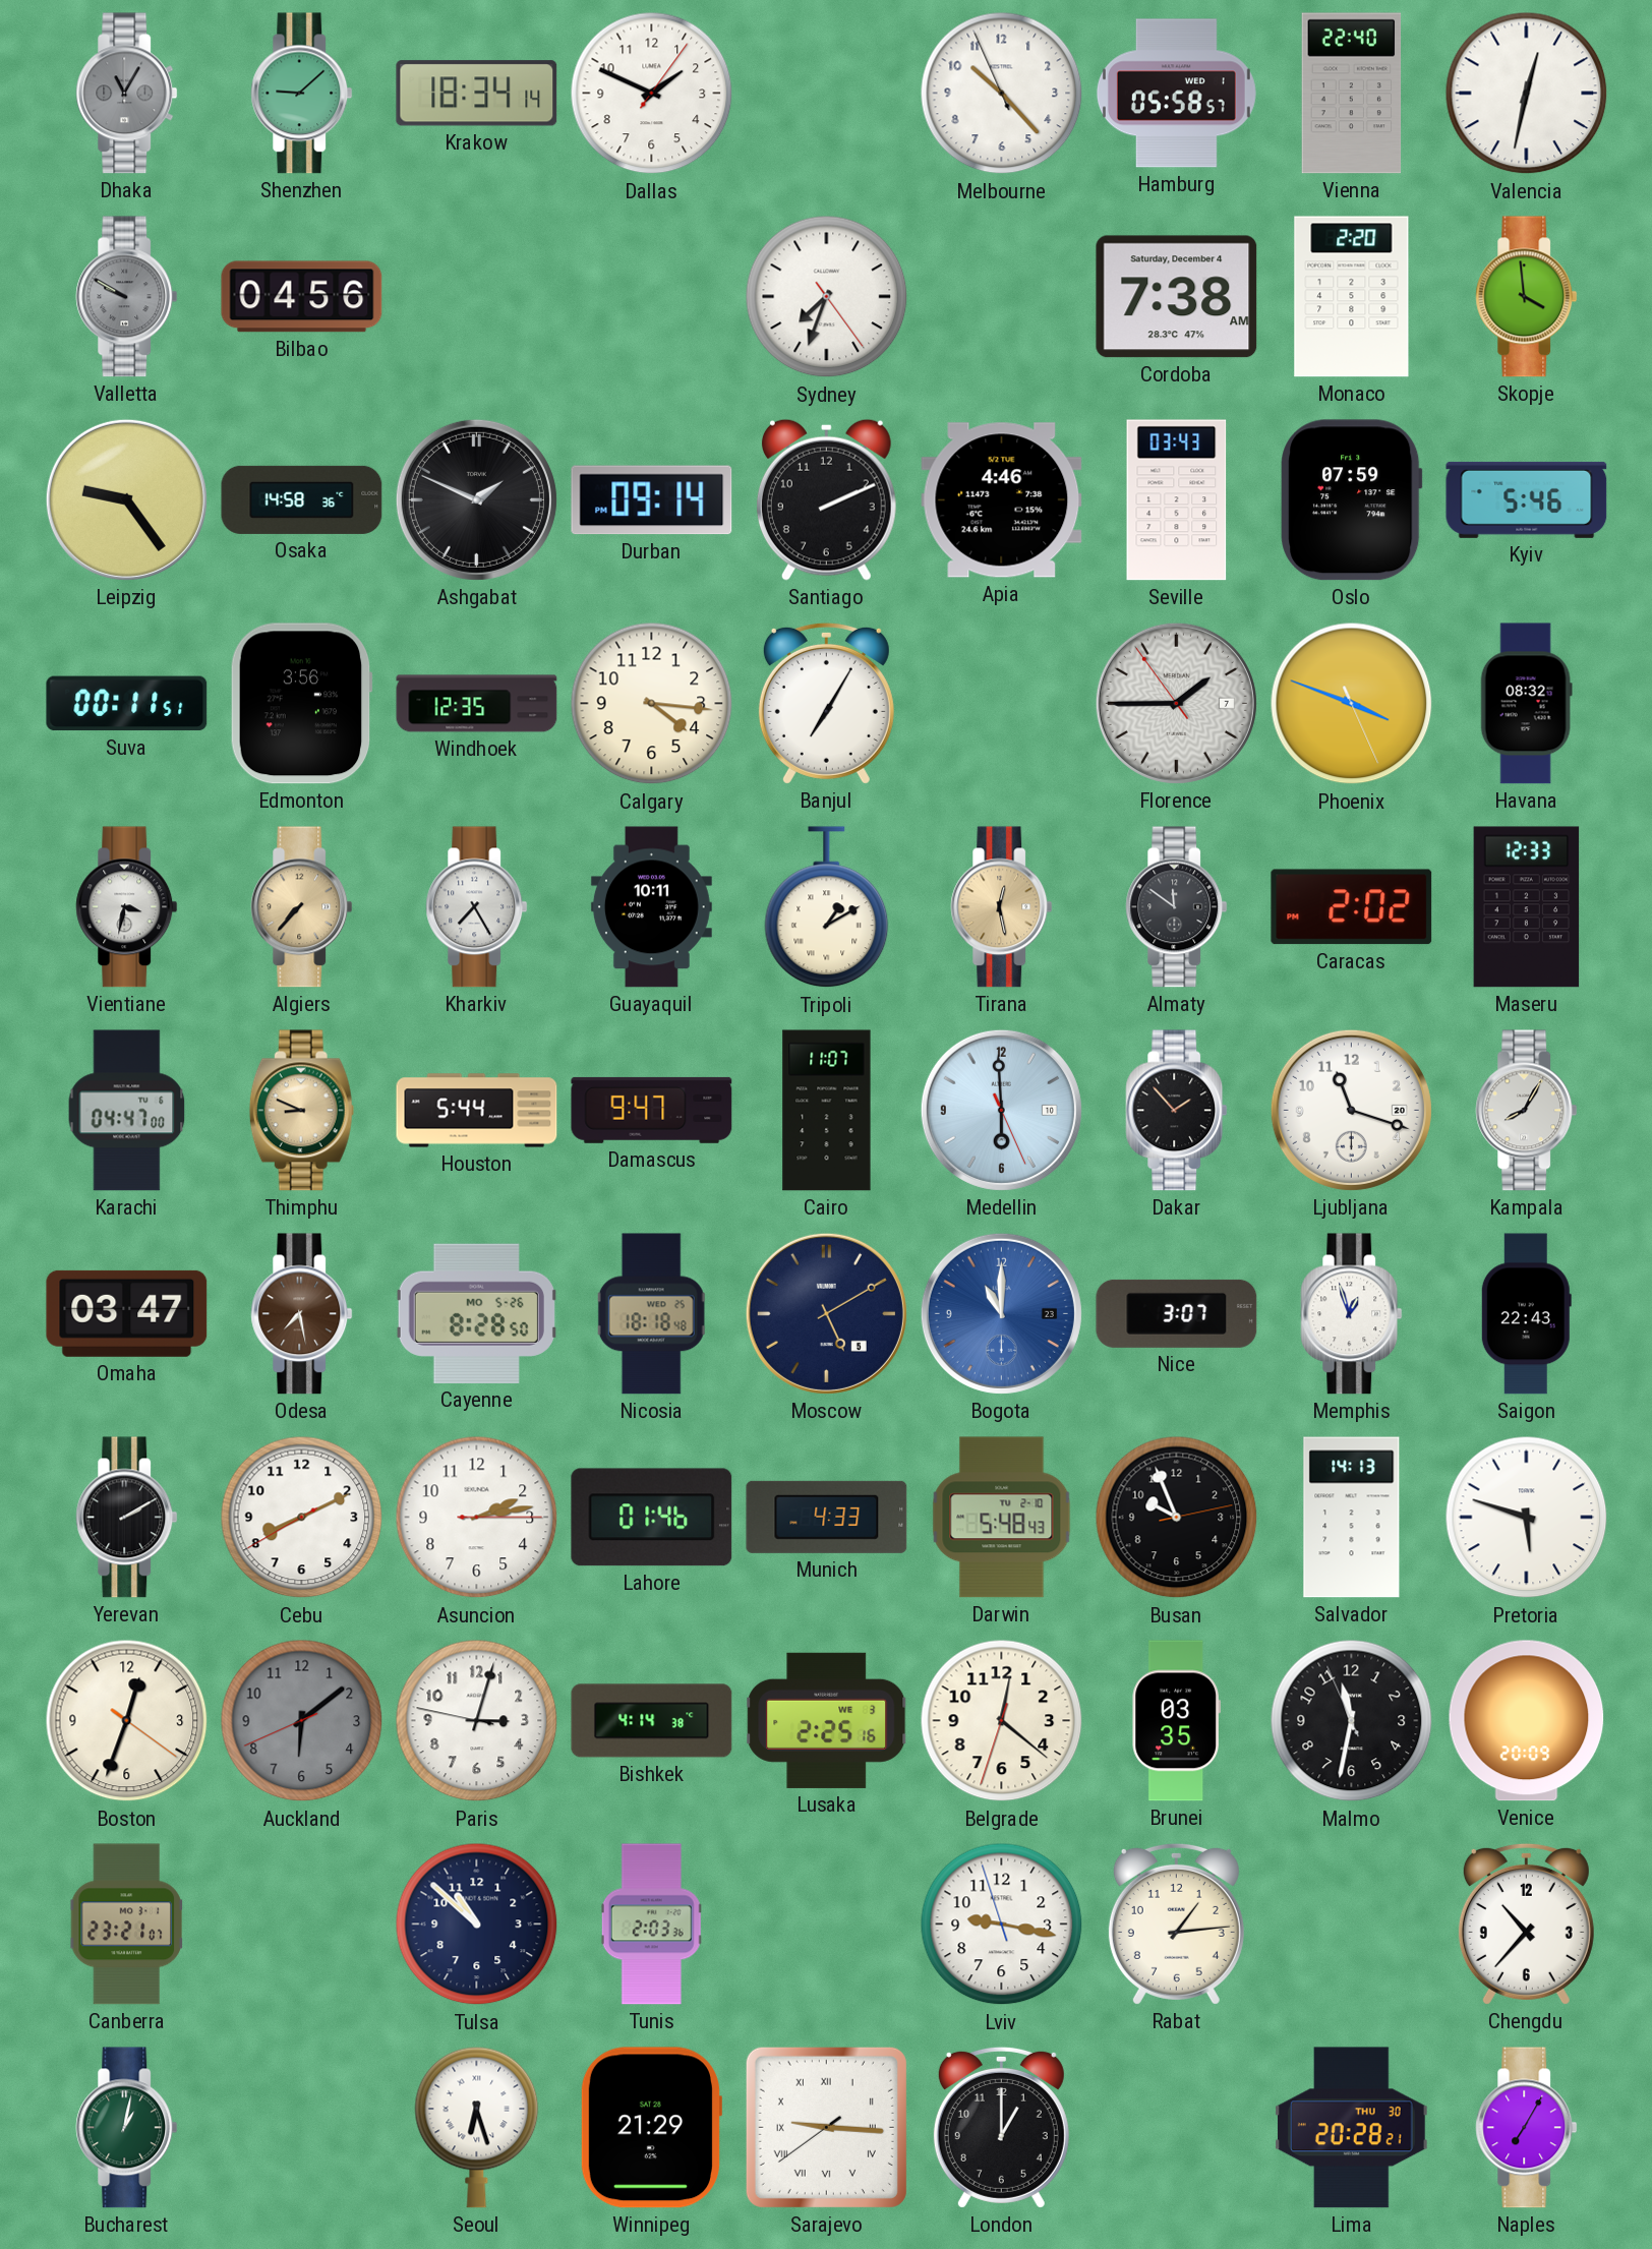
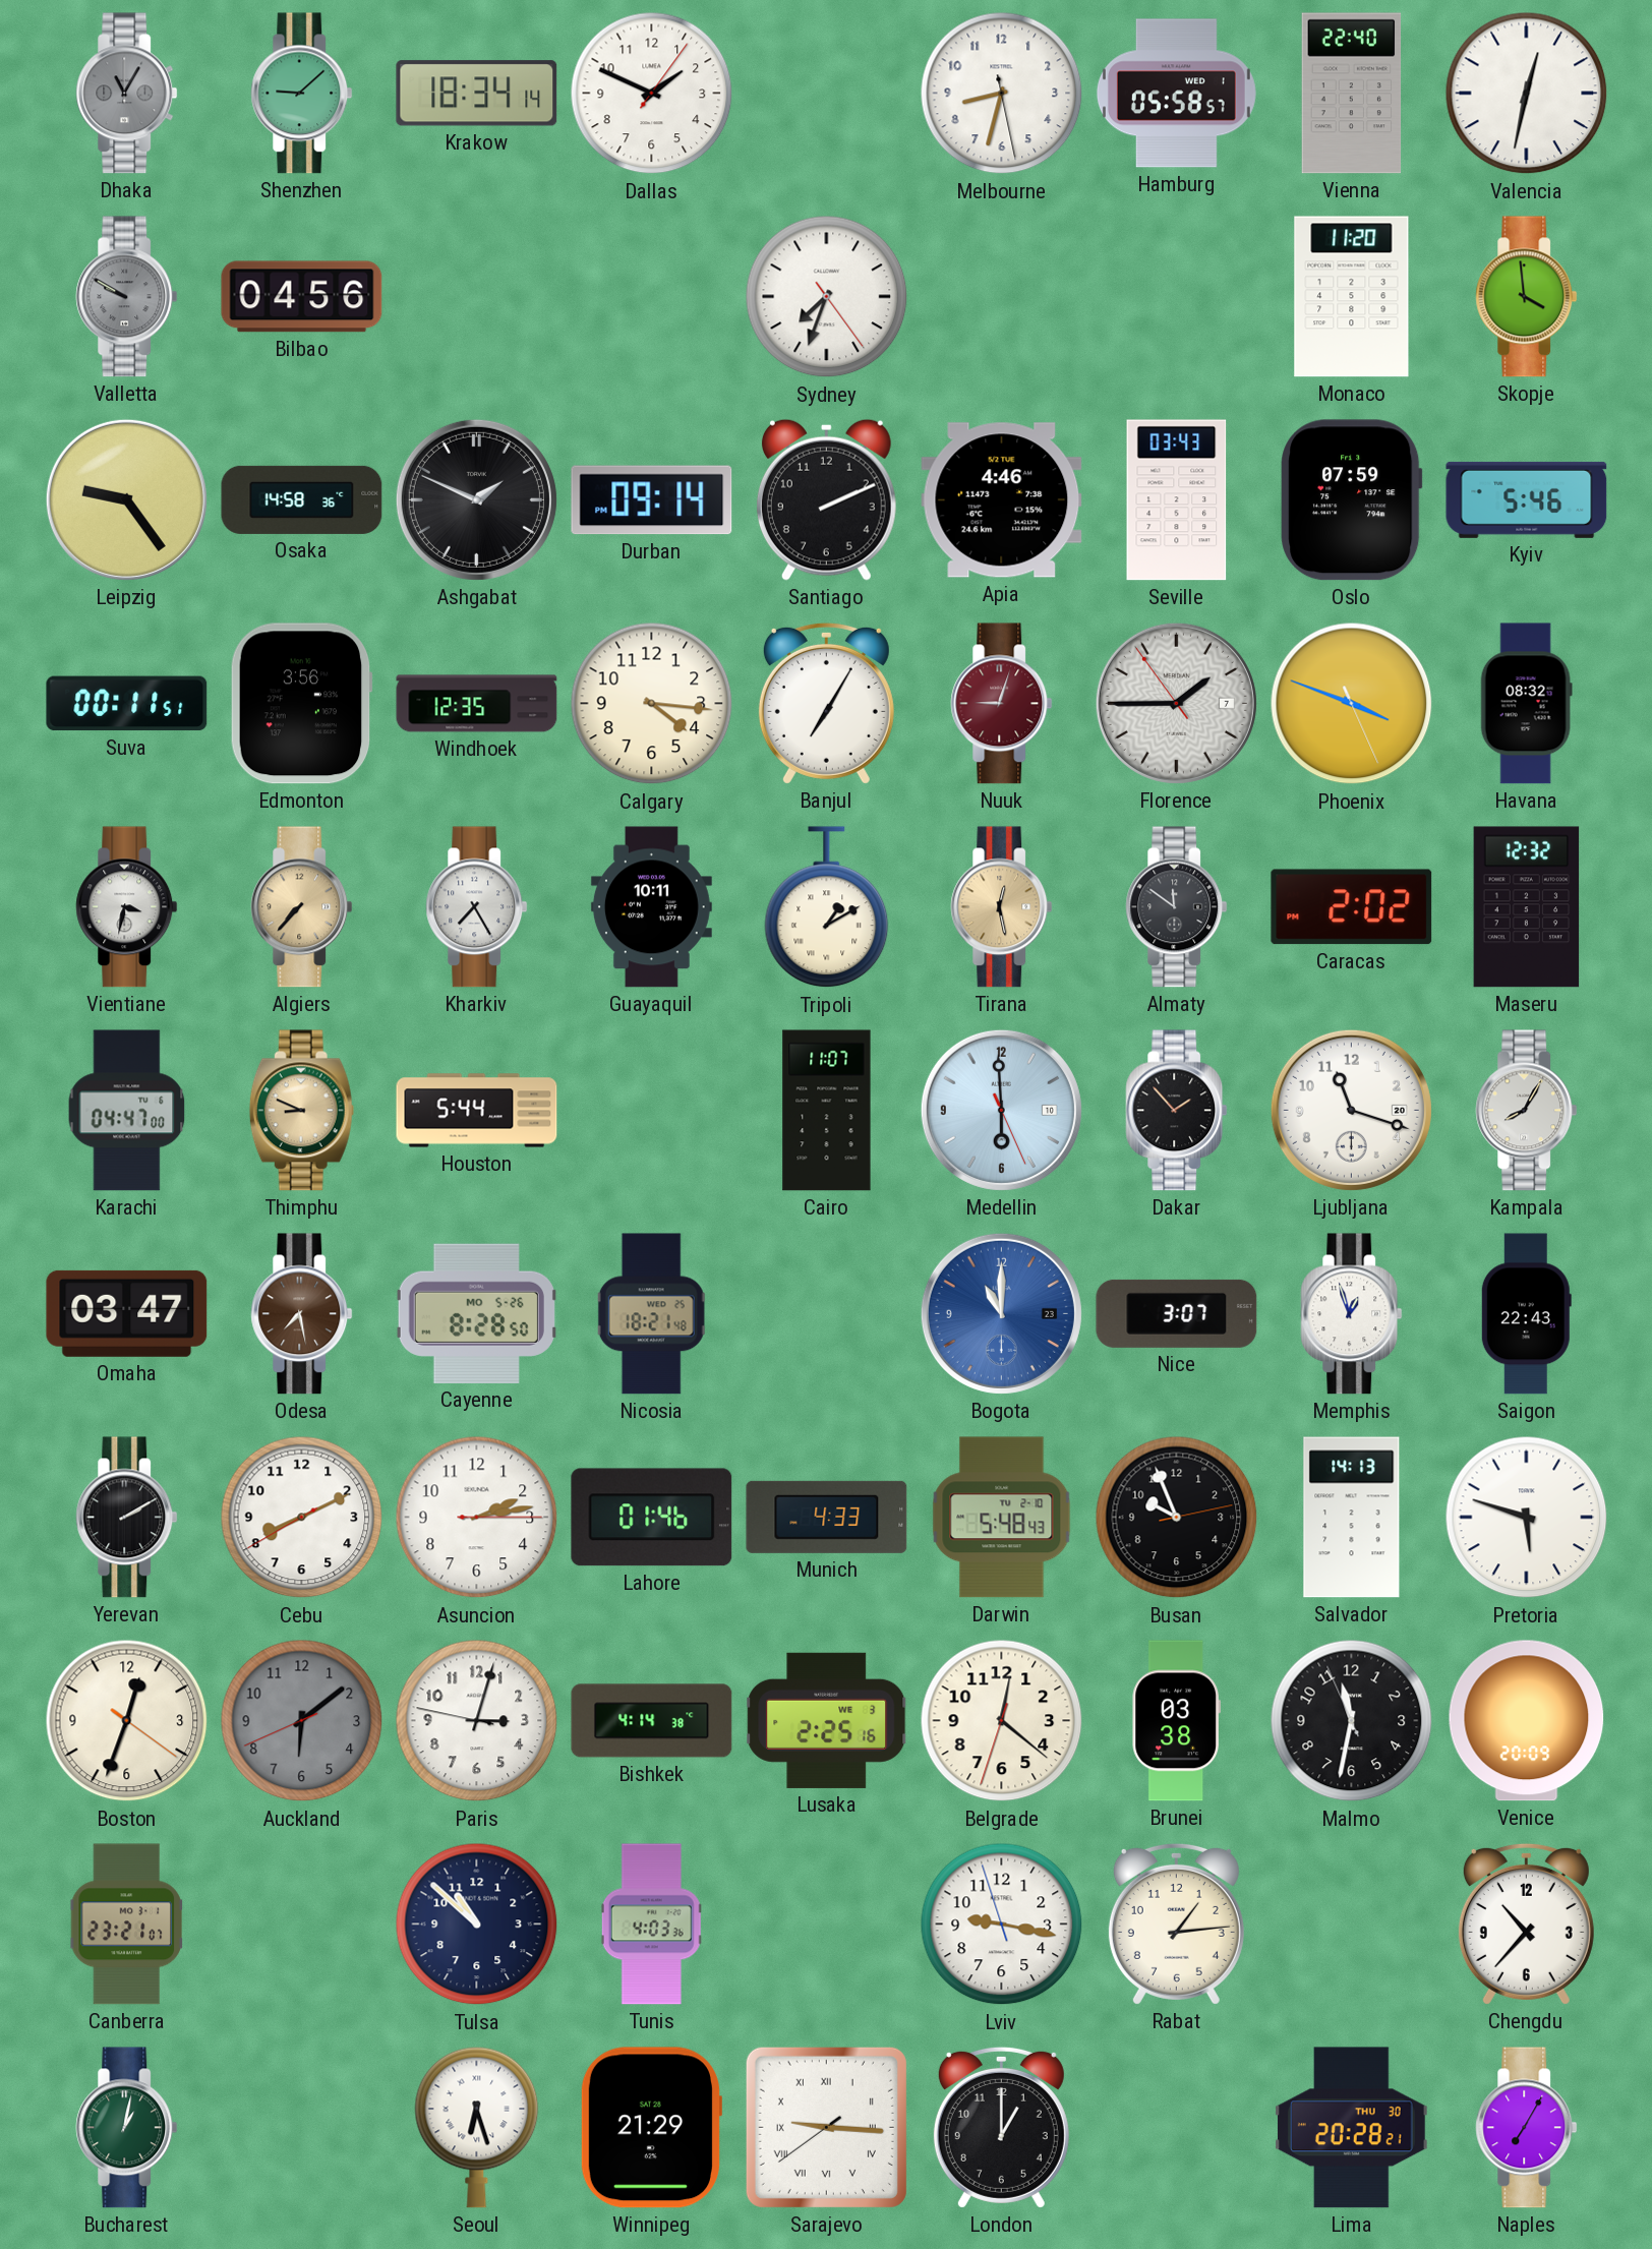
Melbourne: 10:22 -> 8:32
Cordoba: 7:38 -> none
Monaco: 2:20 -> 11:20
Nuuk: none -> 9:03
Maseru: 12:33 -> 12:32
Damascus: 9:47 -> none
Nicosia: 18:18 -> 18:21
Moscow: 5:10 -> none
Brunei: 03:35 -> 03:38
Tunis: 2:03 -> 4:03
